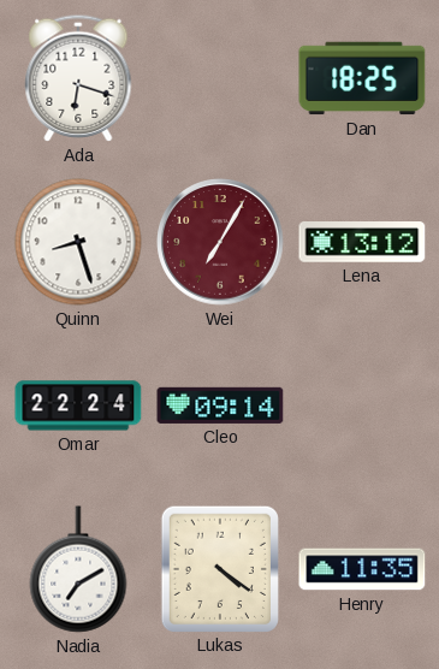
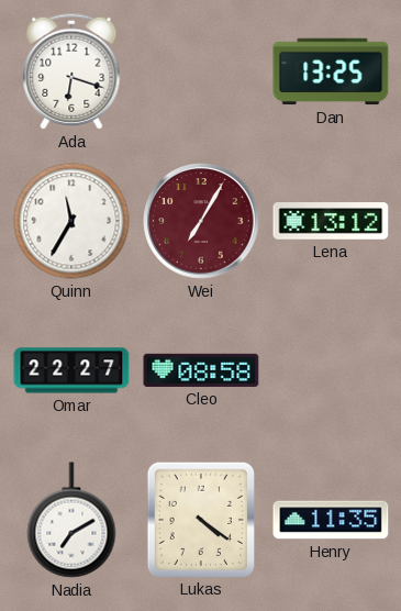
Dan: 18:25 -> 13:25
Quinn: 8:27 -> 11:35
Omar: 22:24 -> 22:27
Cleo: 09:14 -> 08:58
